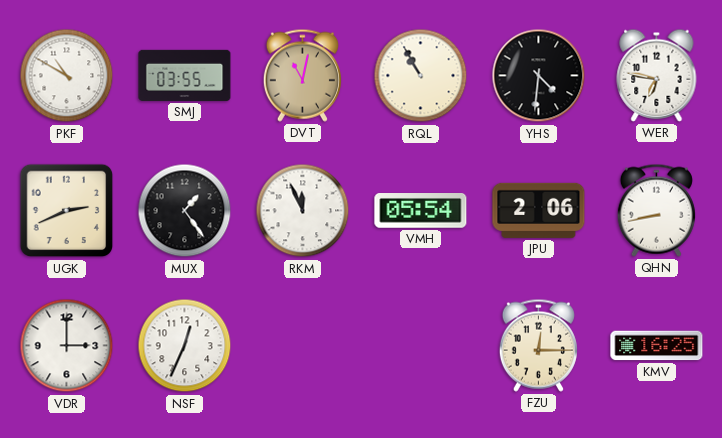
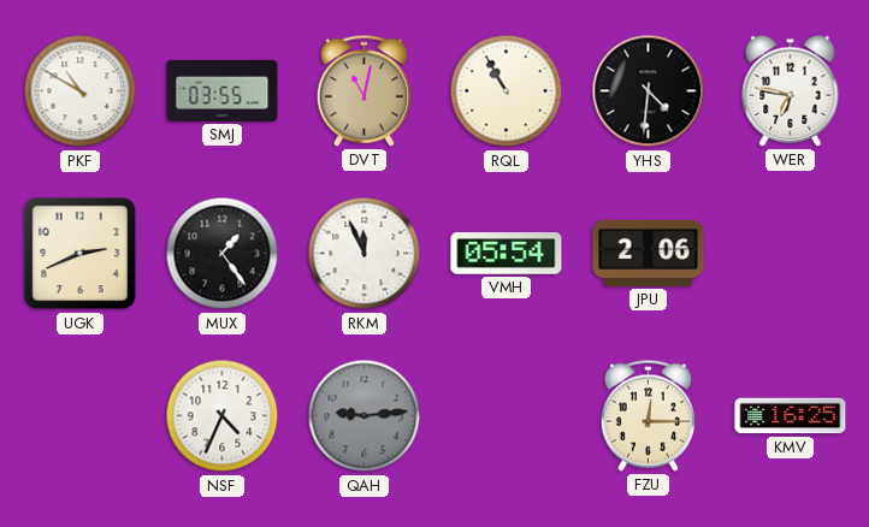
QHN: 8:43 -> none
VDR: 3:00 -> none
NSF: 12:34 -> 4:34
QAH: none -> 9:14
